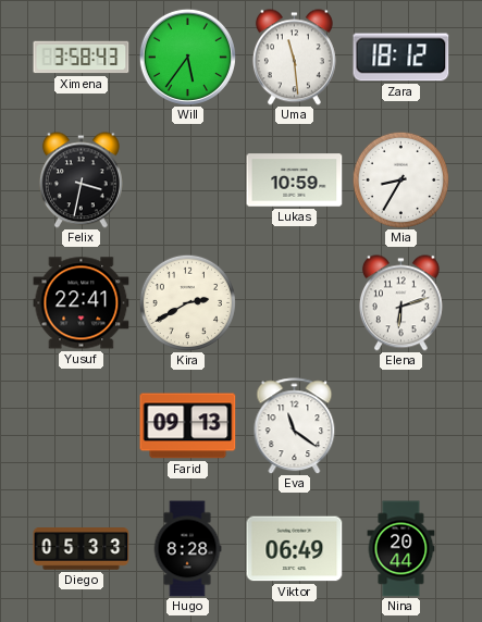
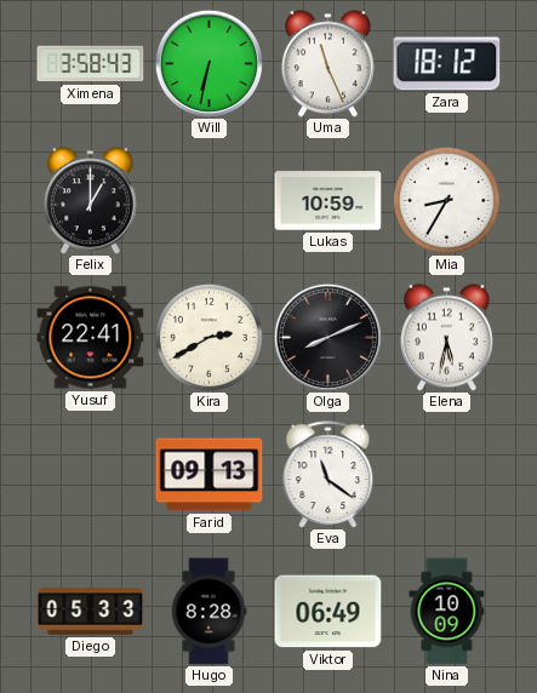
Will: 5:36 -> 6:32
Uma: 11:29 -> 11:26
Felix: 3:32 -> 1:00
Olga: none -> 8:11
Elena: 6:12 -> 5:32
Nina: 20:44 -> 10:09
